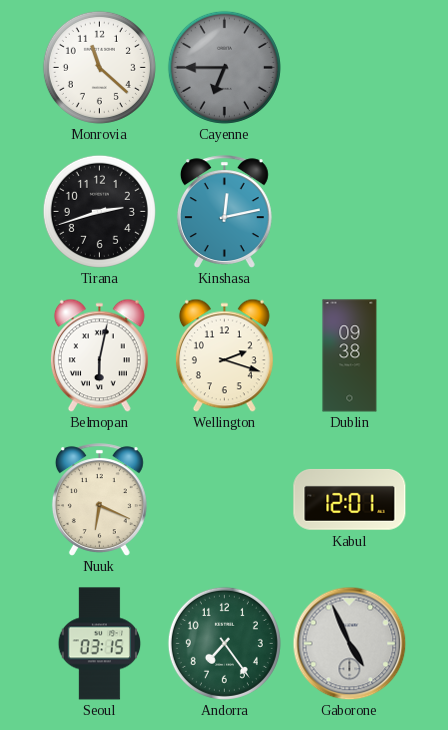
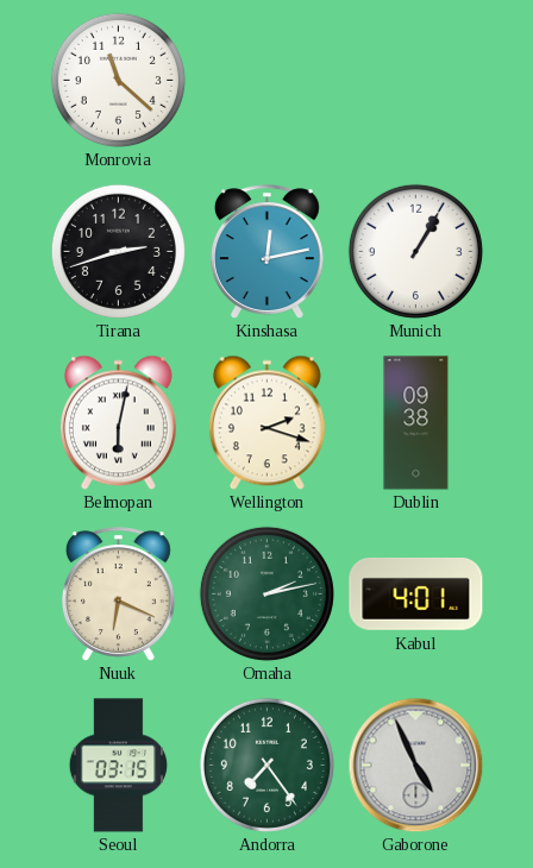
Cayenne: 6:45 -> none
Munich: none -> 1:05
Omaha: none -> 2:13
Kabul: 12:01 -> 4:01
